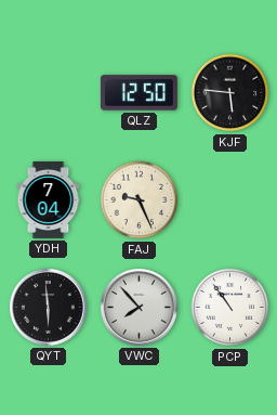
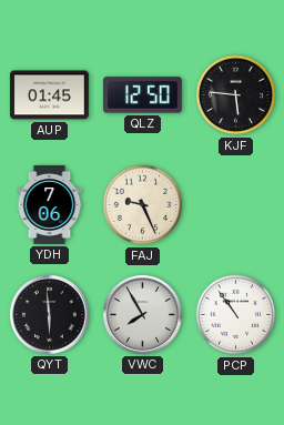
AUP: none -> 01:45
YDH: 7:04 -> 7:06
VWC: 7:53 -> 7:55
